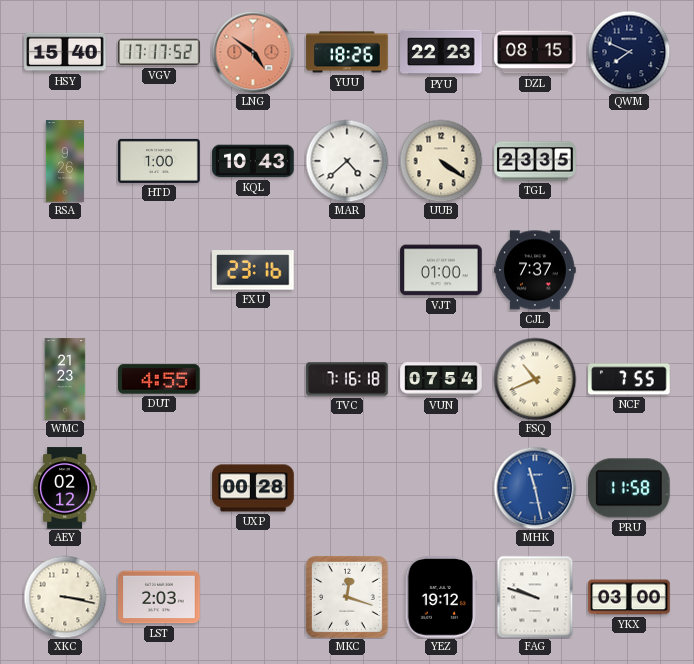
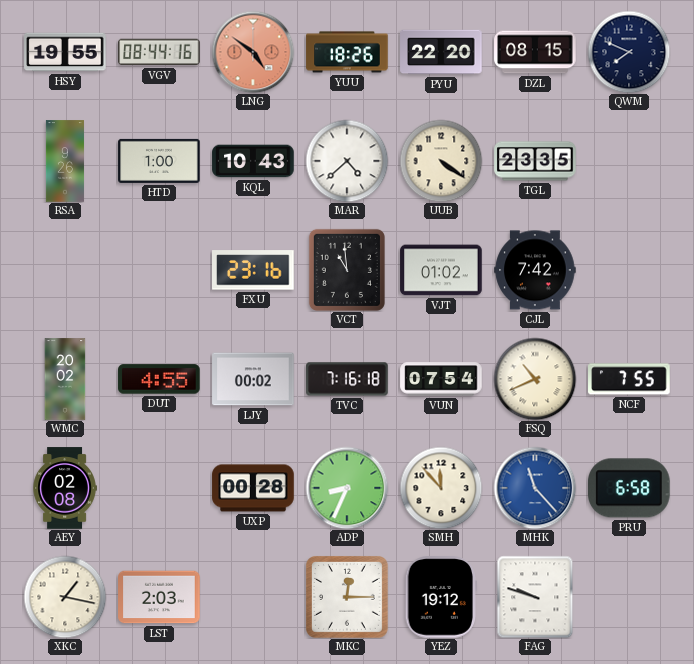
HSY: 15:40 -> 19:55
VGV: 17:17 -> 08:44
PYU: 22:23 -> 22:20
VCT: none -> 10:59
VJT: 01:00 -> 01:02
CJL: 7:37 -> 7:42
WMC: 21:23 -> 20:02
LJY: none -> 00:02
AEY: 02:12 -> 02:08
ADP: none -> 8:34
SMH: none -> 11:53
MHK: 11:28 -> 11:23
PRU: 11:58 -> 6:58
XKC: 3:17 -> 1:17
MKC: 12:18 -> 12:15
YKX: 03:00 -> none
